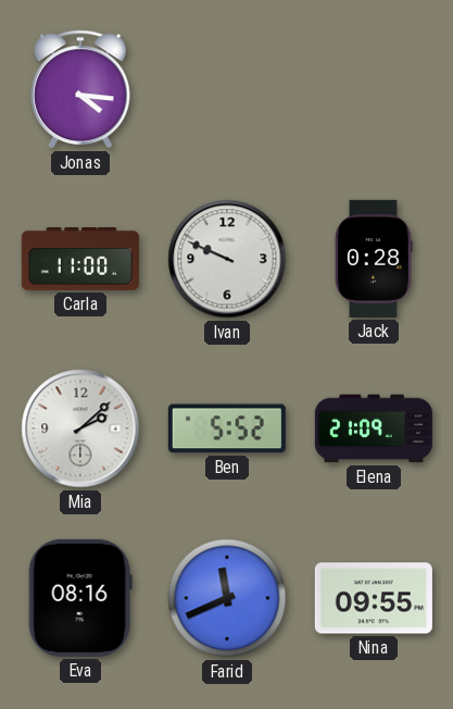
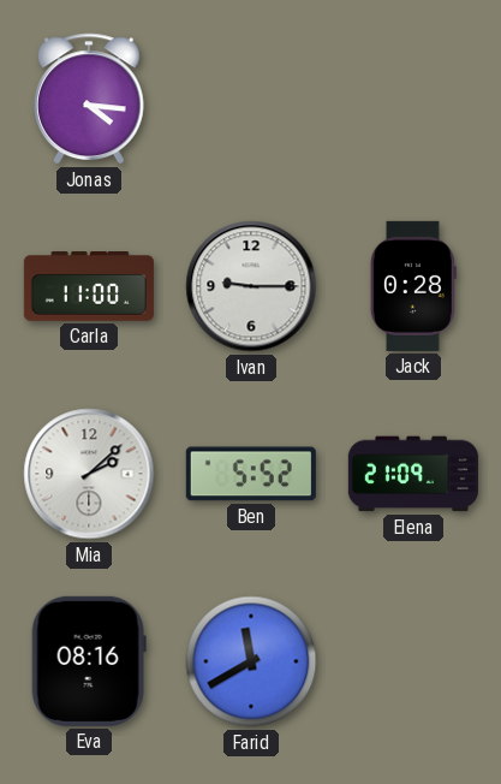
Ivan: 9:49 -> 9:15
Farid: 11:41 -> 11:40
Nina: 09:55 -> none
